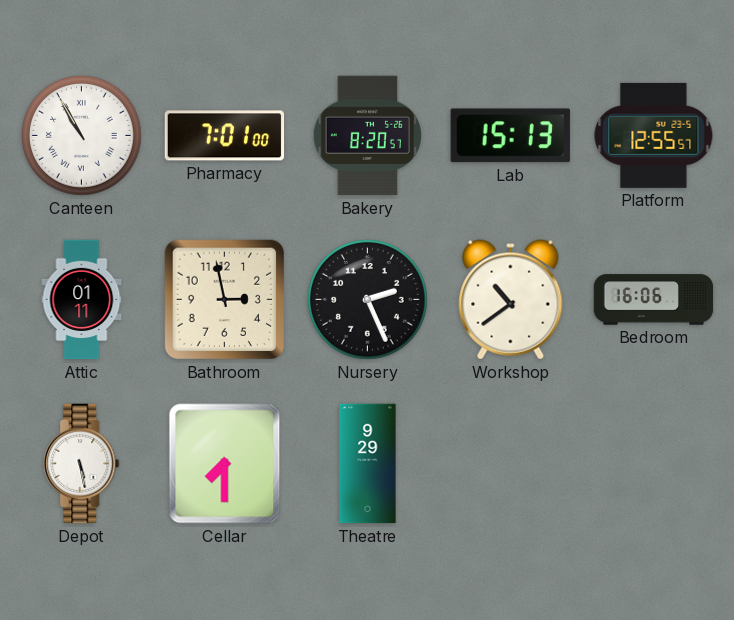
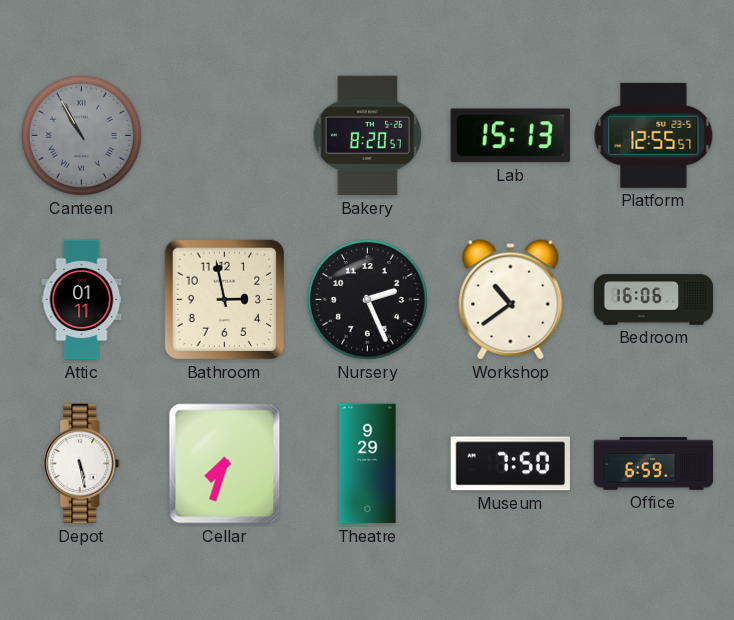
Canteen dial: white -> grey
Pharmacy: 7:01 -> none
Cellar: 7:30 -> 7:33
Museum: none -> 7:50
Office: none -> 6:59
